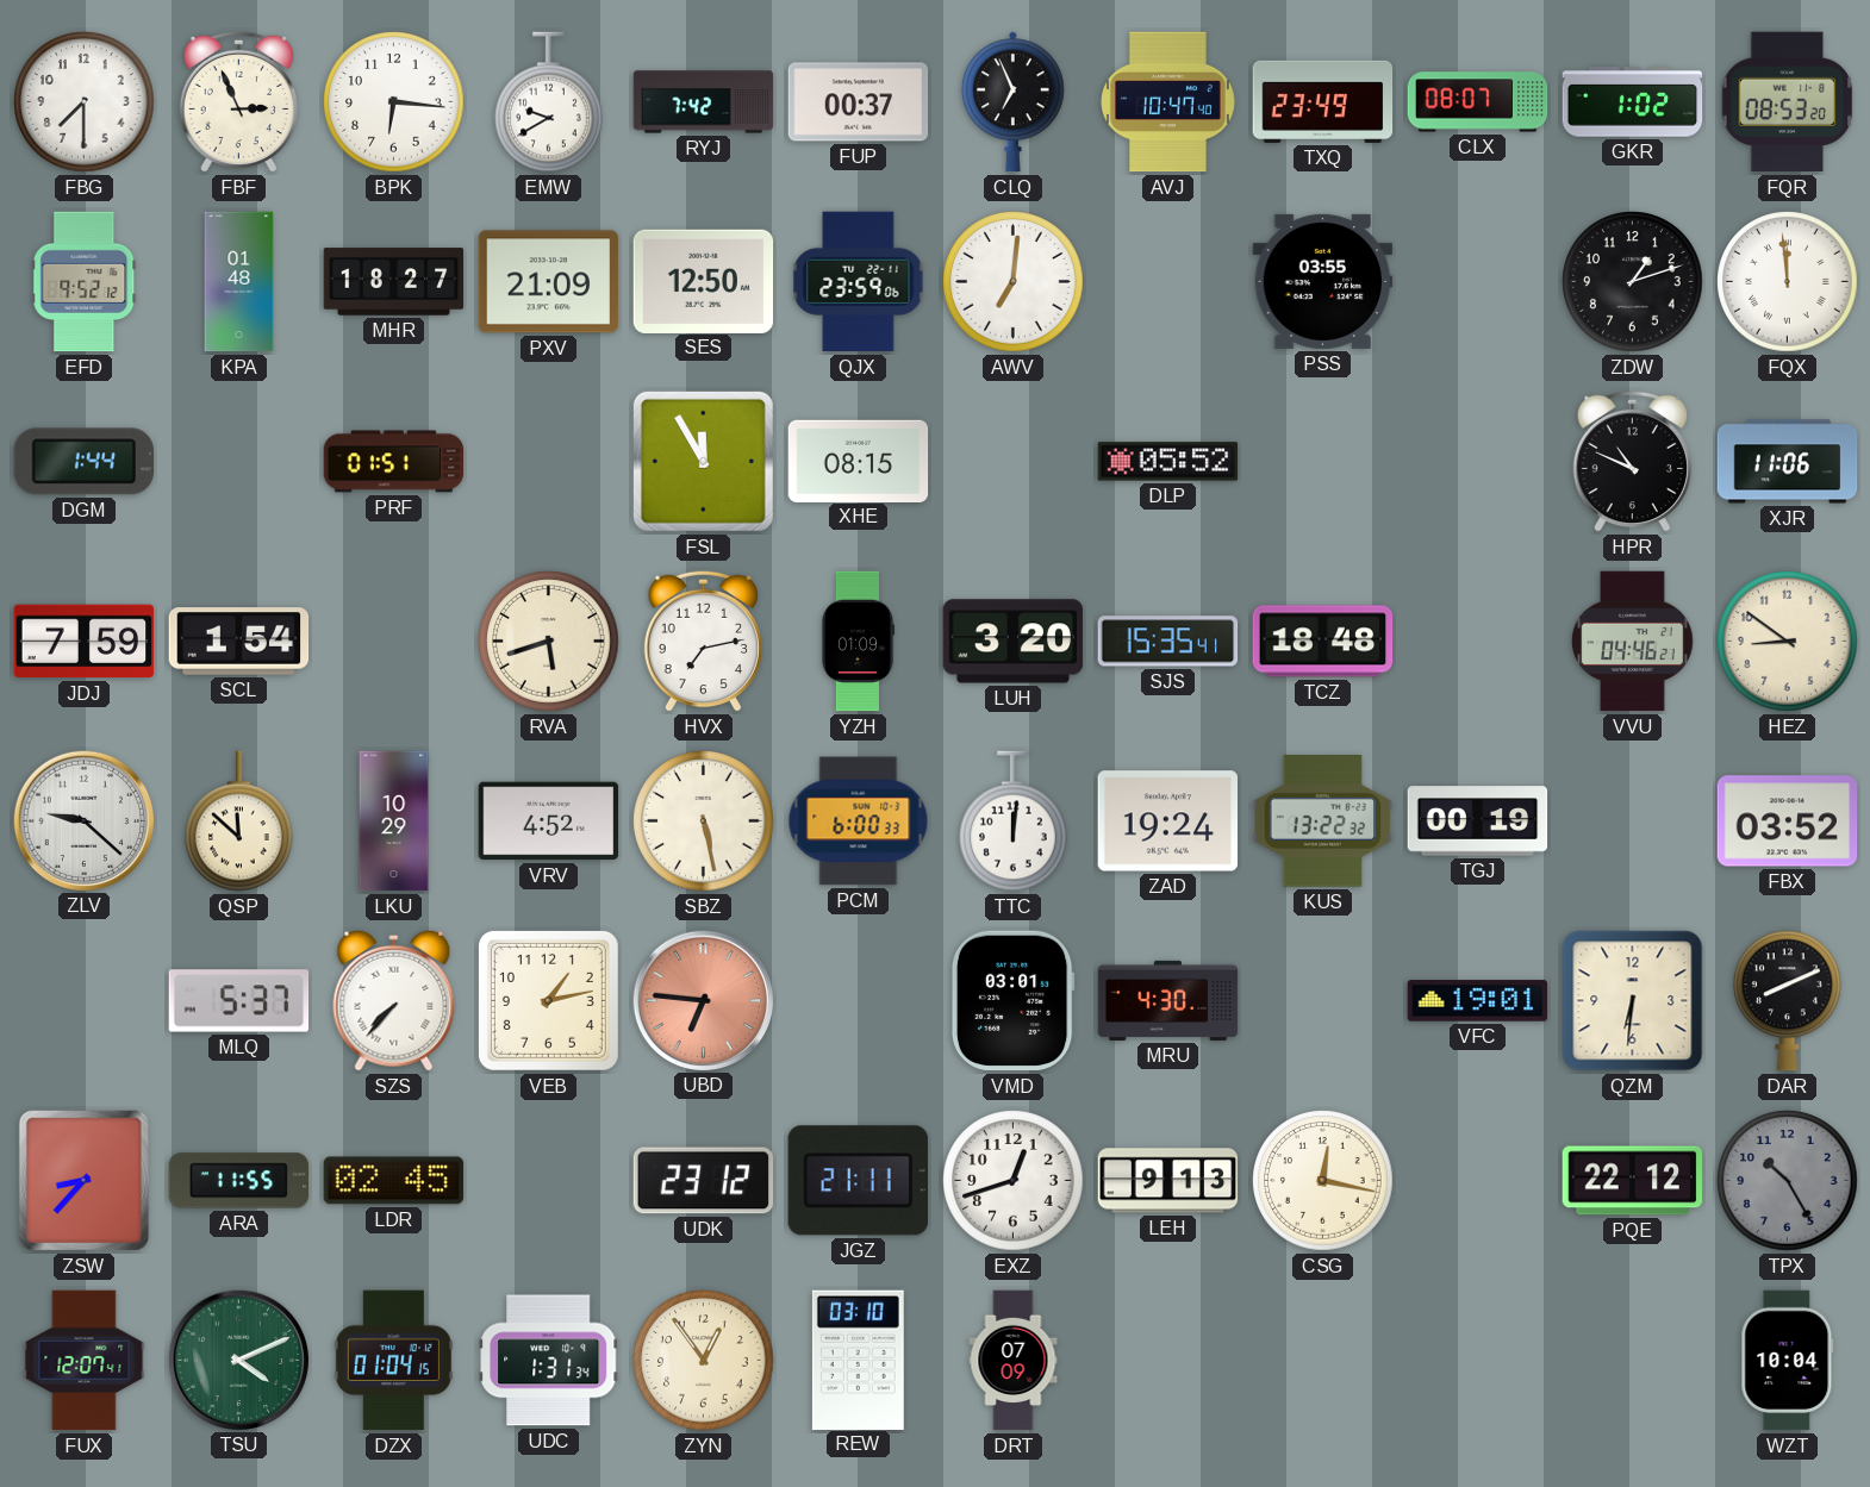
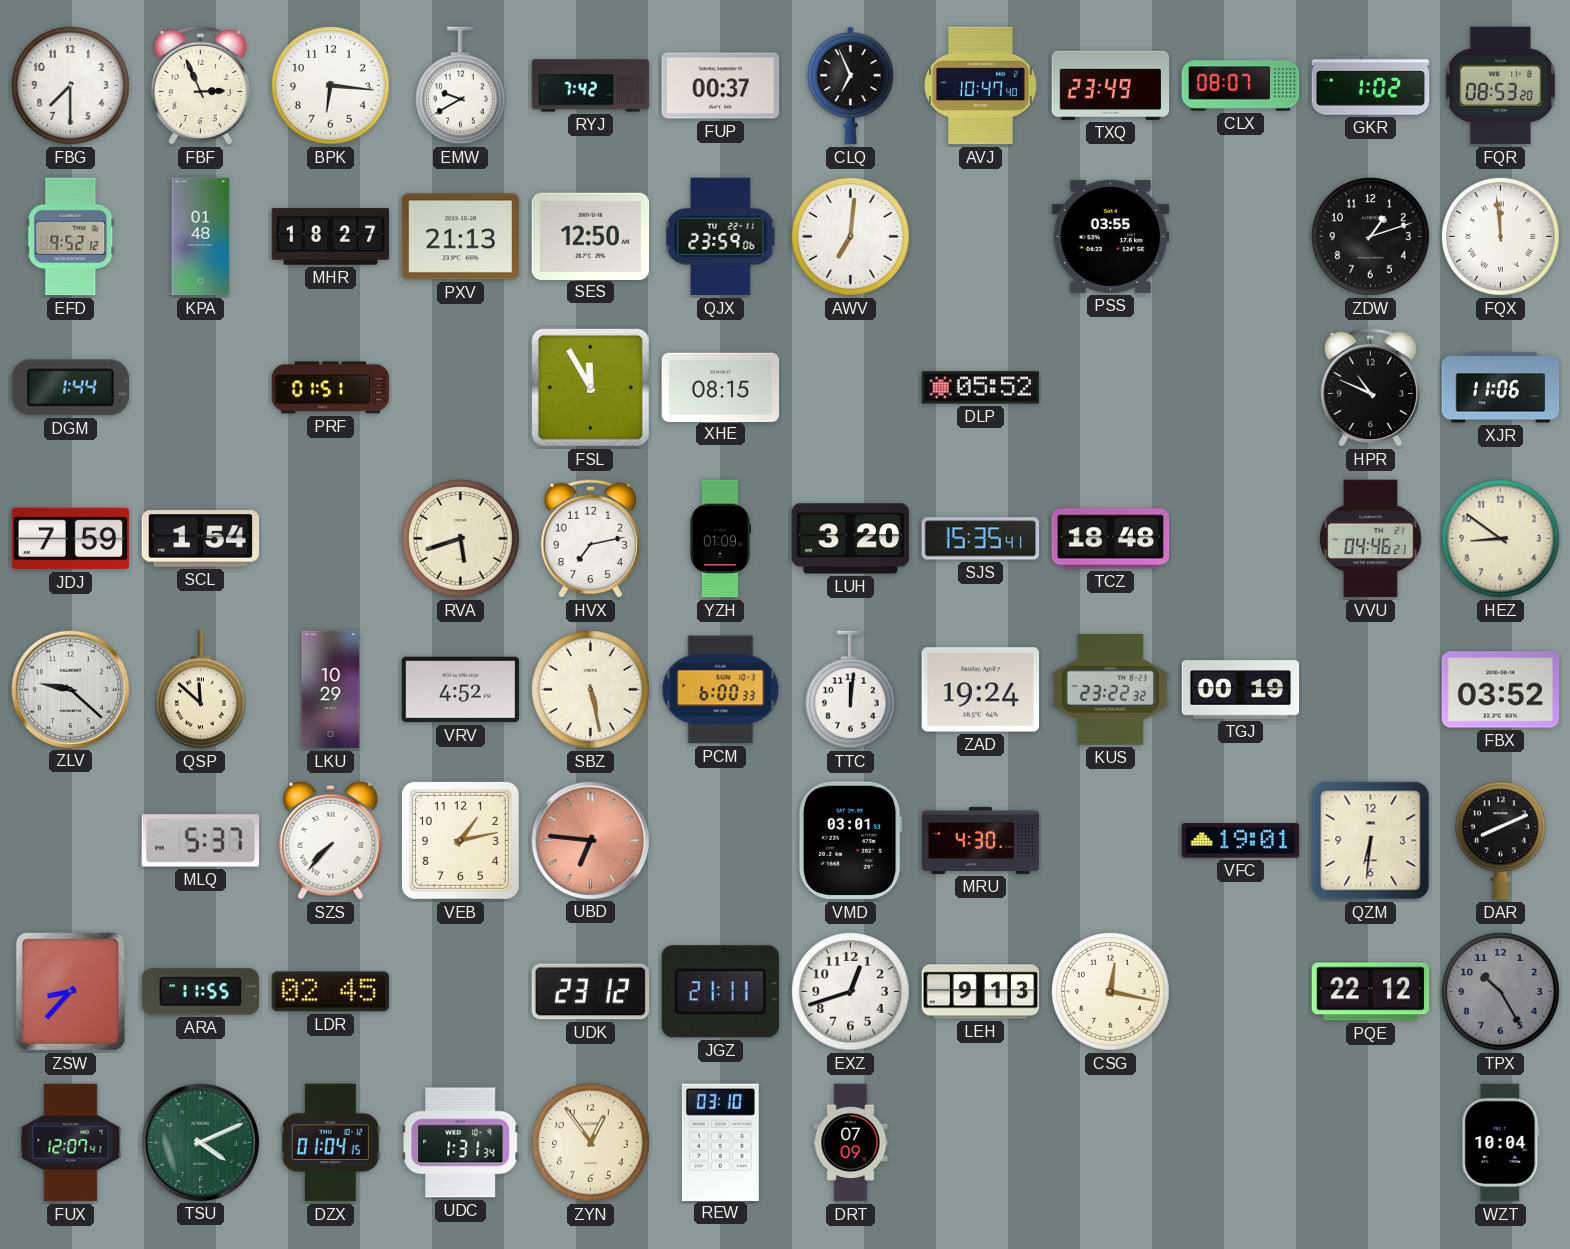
PXV: 21:09 -> 21:13
KUS: 13:22 -> 23:22
